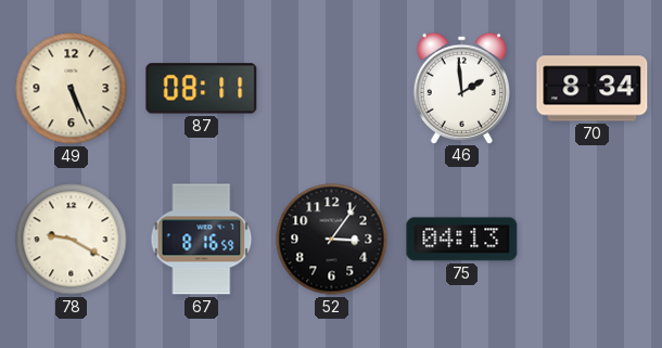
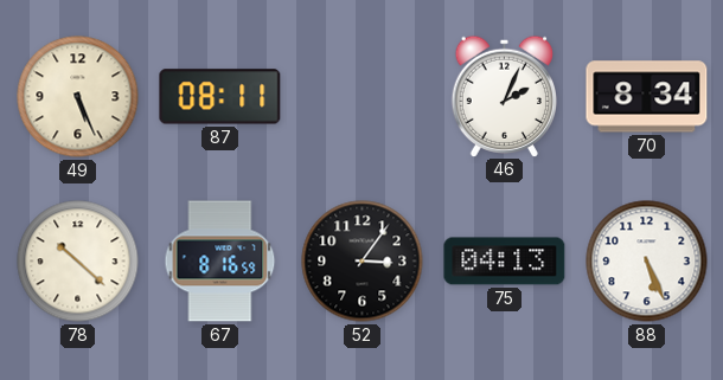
46: 1:59 -> 2:04
78: 9:20 -> 10:22
88: none -> 5:26
